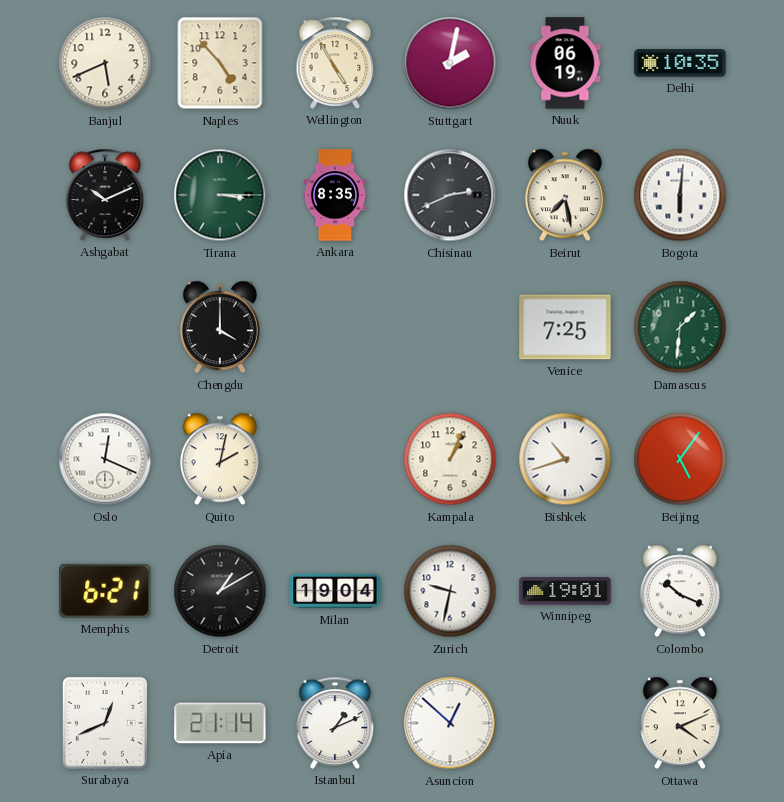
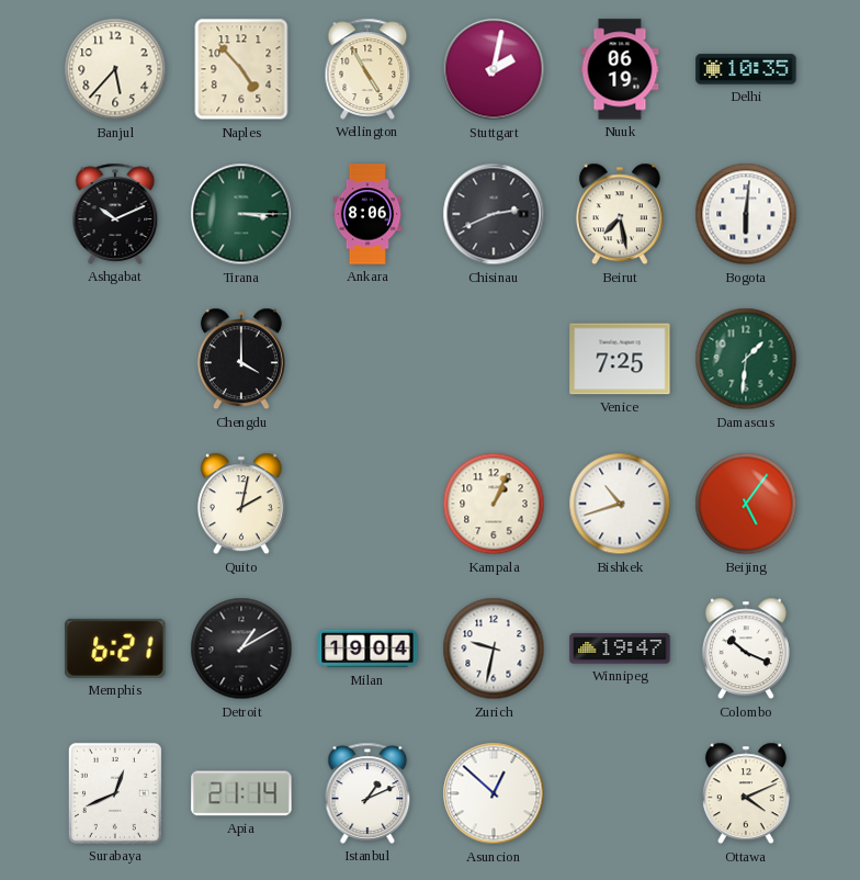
Banjul: 5:41 -> 5:37
Ankara: 8:35 -> 8:06
Oslo: 12:19 -> none
Winnipeg: 19:01 -> 19:47
